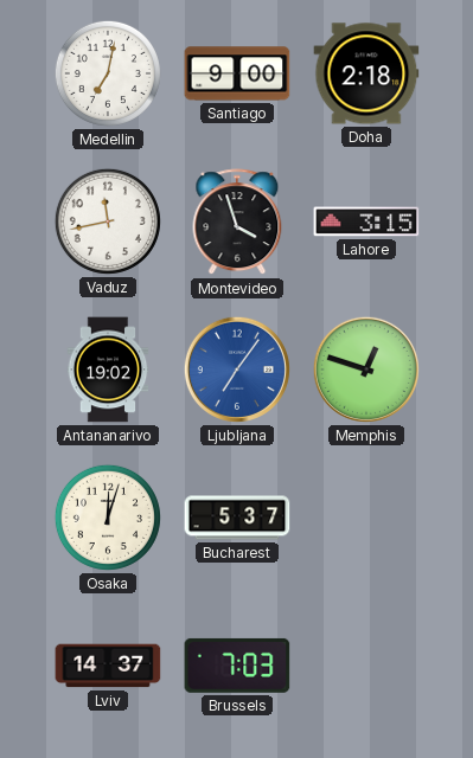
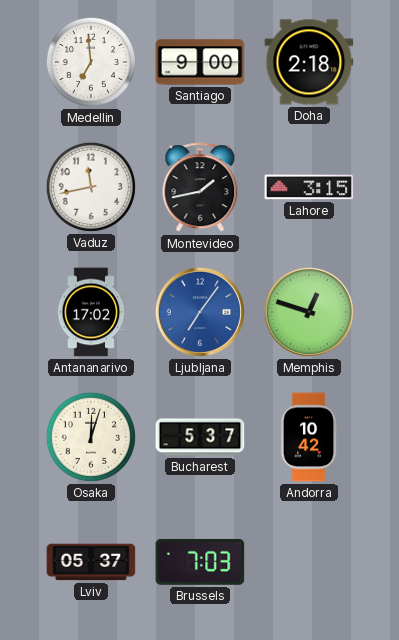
Medellin: 7:02 -> 6:59
Montevideo: 3:57 -> 1:43
Antananarivo: 19:02 -> 17:02
Andorra: none -> 10:42
Lviv: 14:37 -> 05:37
